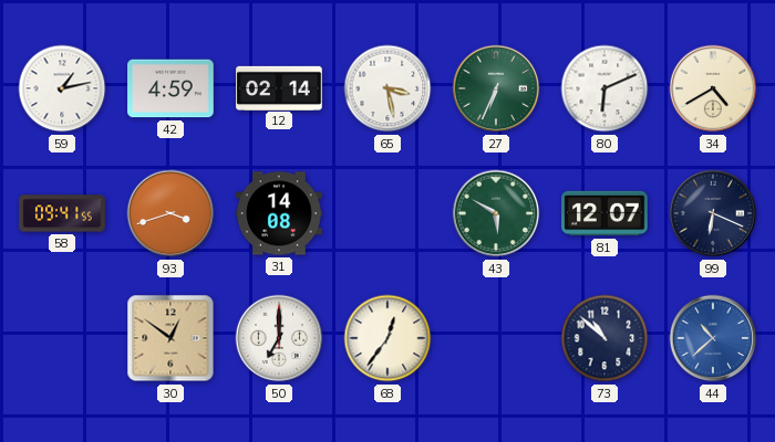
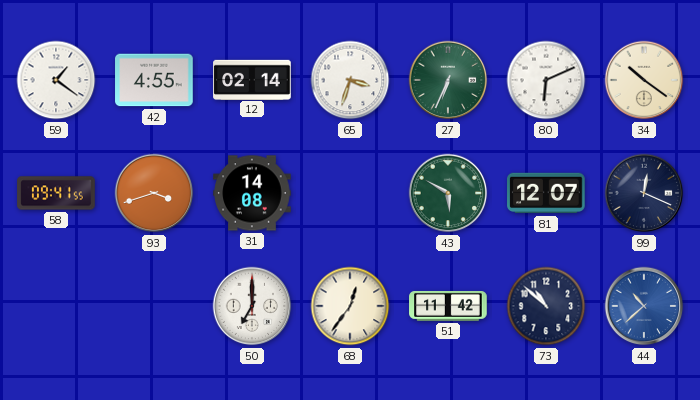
59: 1:13 -> 1:21
42: 4:59 -> 4:55
65: 3:28 -> 3:33
34: 4:40 -> 10:21
99: 6:19 -> 12:19
30: 12:51 -> none
51: none -> 11:42
